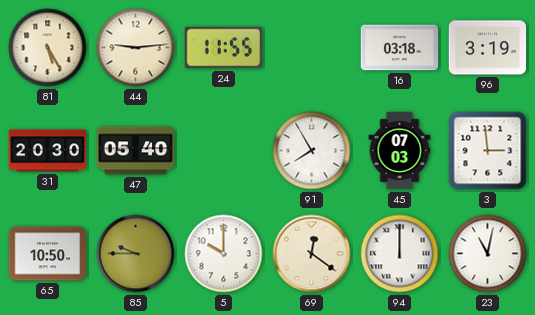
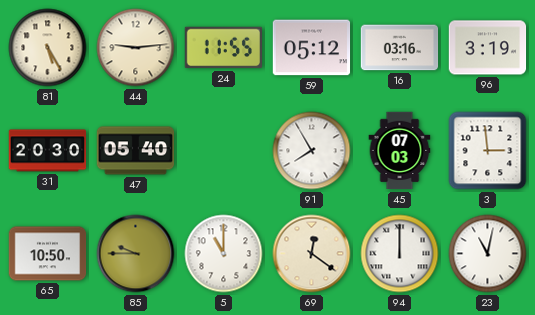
59: none -> 05:12
16: 03:18 -> 03:16
5: 10:00 -> 11:00
